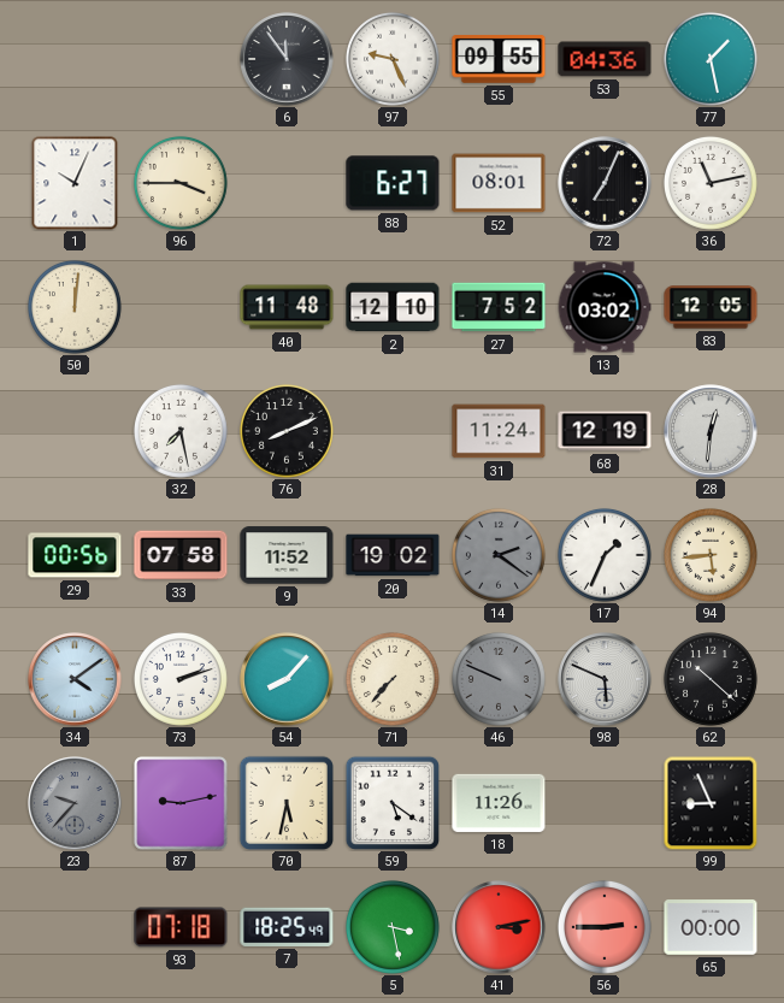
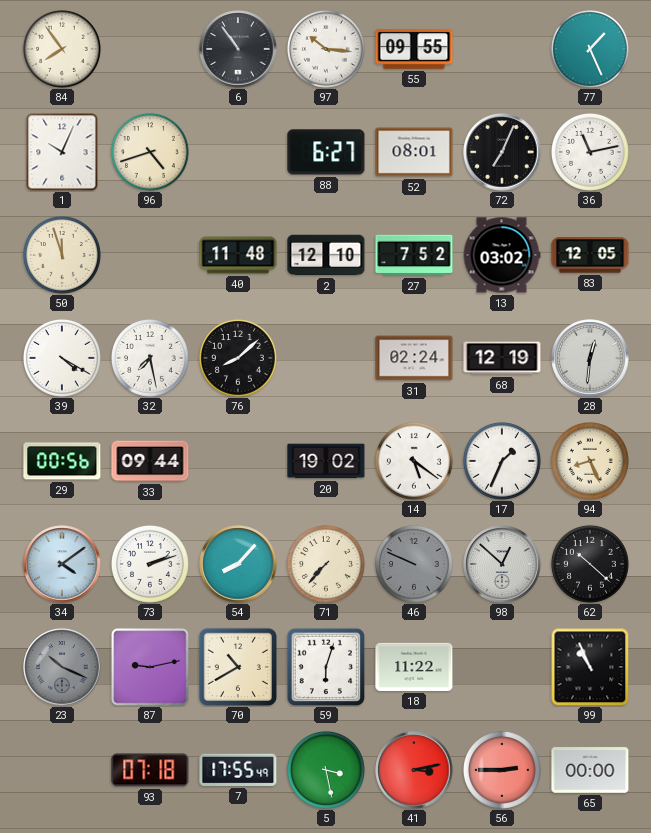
84: none -> 7:54
6: 11:54 -> 10:54
97: 9:26 -> 10:16
53: 04:36 -> none
77: 1:28 -> 1:26
96: 3:45 -> 4:42
50: 12:01 -> 11:57
39: none -> 4:20
76: 8:11 -> 8:08
31: 11:24 -> 02:24
33: 07:58 -> 09:44
9: 11:52 -> none
14: 2:21 -> 5:21
14 dial: grey -> white
94: 5:44 -> 8:26
98: 5:49 -> 12:52
23: 9:37 -> 10:19
70: 5:32 -> 10:40
59: 5:21 -> 6:03
18: 11:26 -> 11:22
99: 8:56 -> 10:56
7: 18:25 -> 17:55
